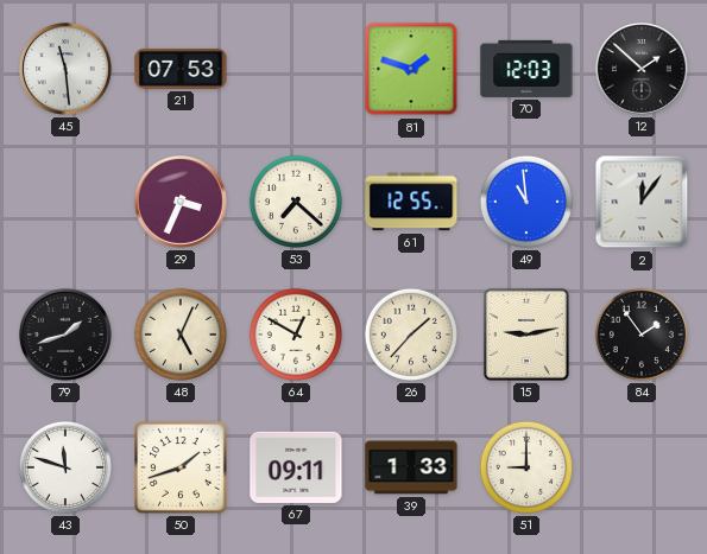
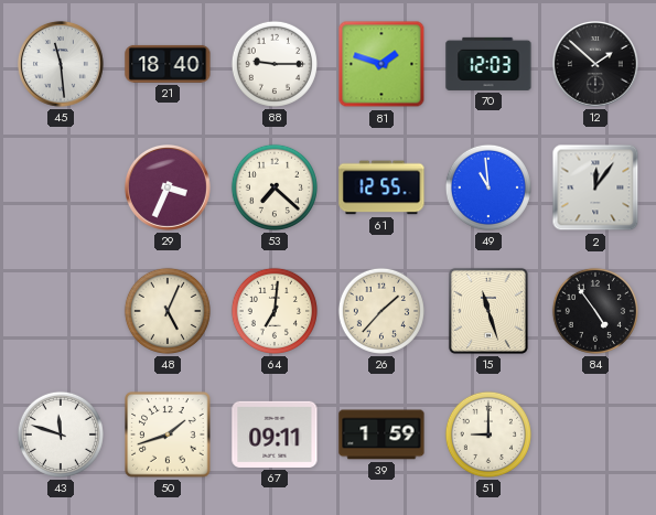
21: 07:53 -> 18:40
88: none -> 9:15
79: 1:42 -> none
64: 12:50 -> 7:01
15: 9:13 -> 11:27
84: 1:54 -> 4:54
39: 1:33 -> 1:59
